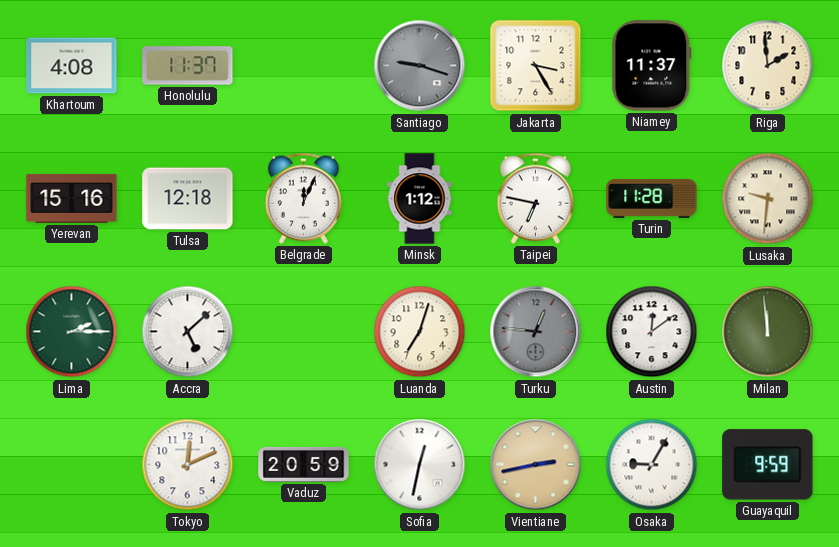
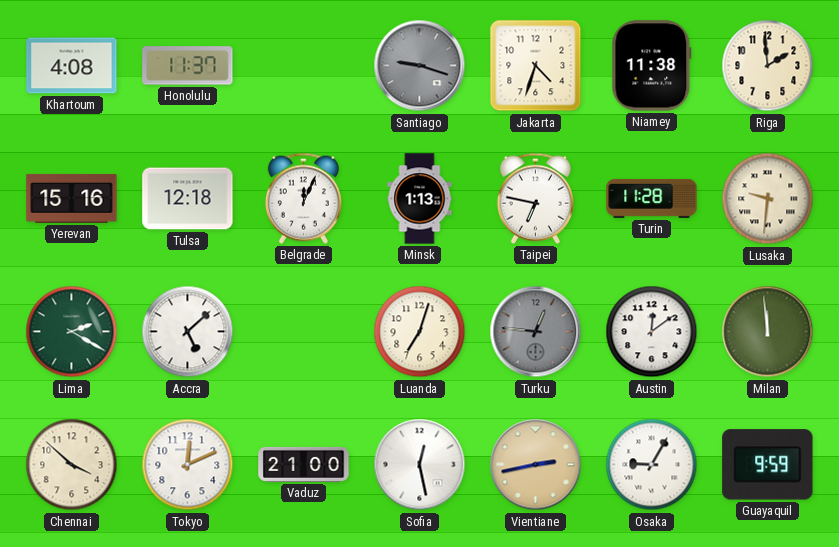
Jakarta: 3:25 -> 4:33
Niamey: 11:37 -> 11:38
Minsk: 1:12 -> 1:13
Lima: 2:15 -> 2:20
Chennai: none -> 3:52
Vaduz: 20:59 -> 21:00
Sofia: 12:32 -> 12:28
